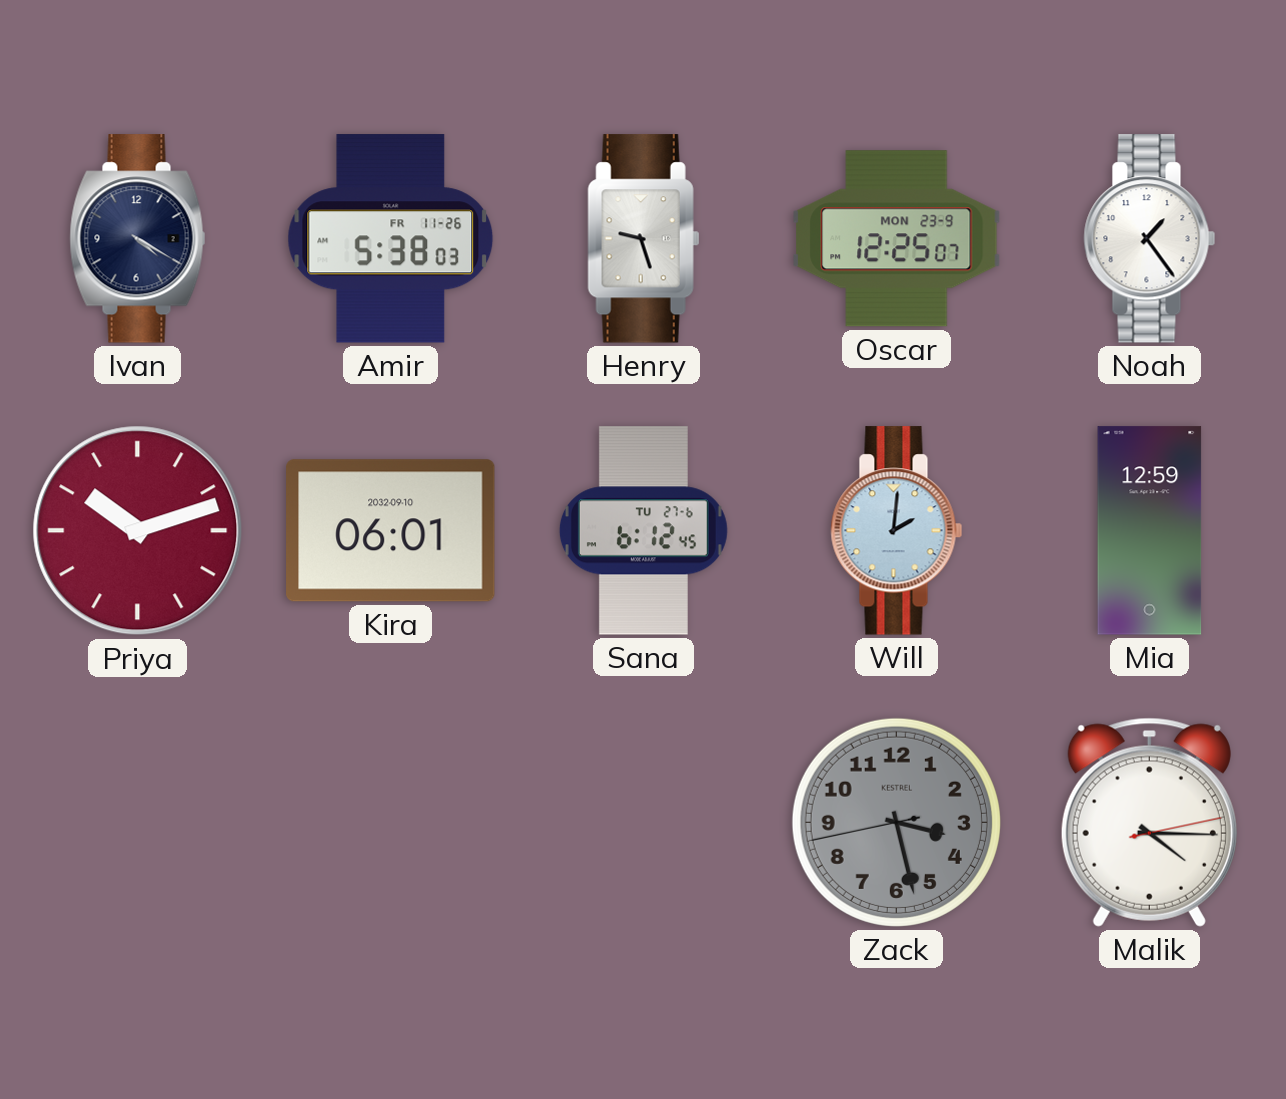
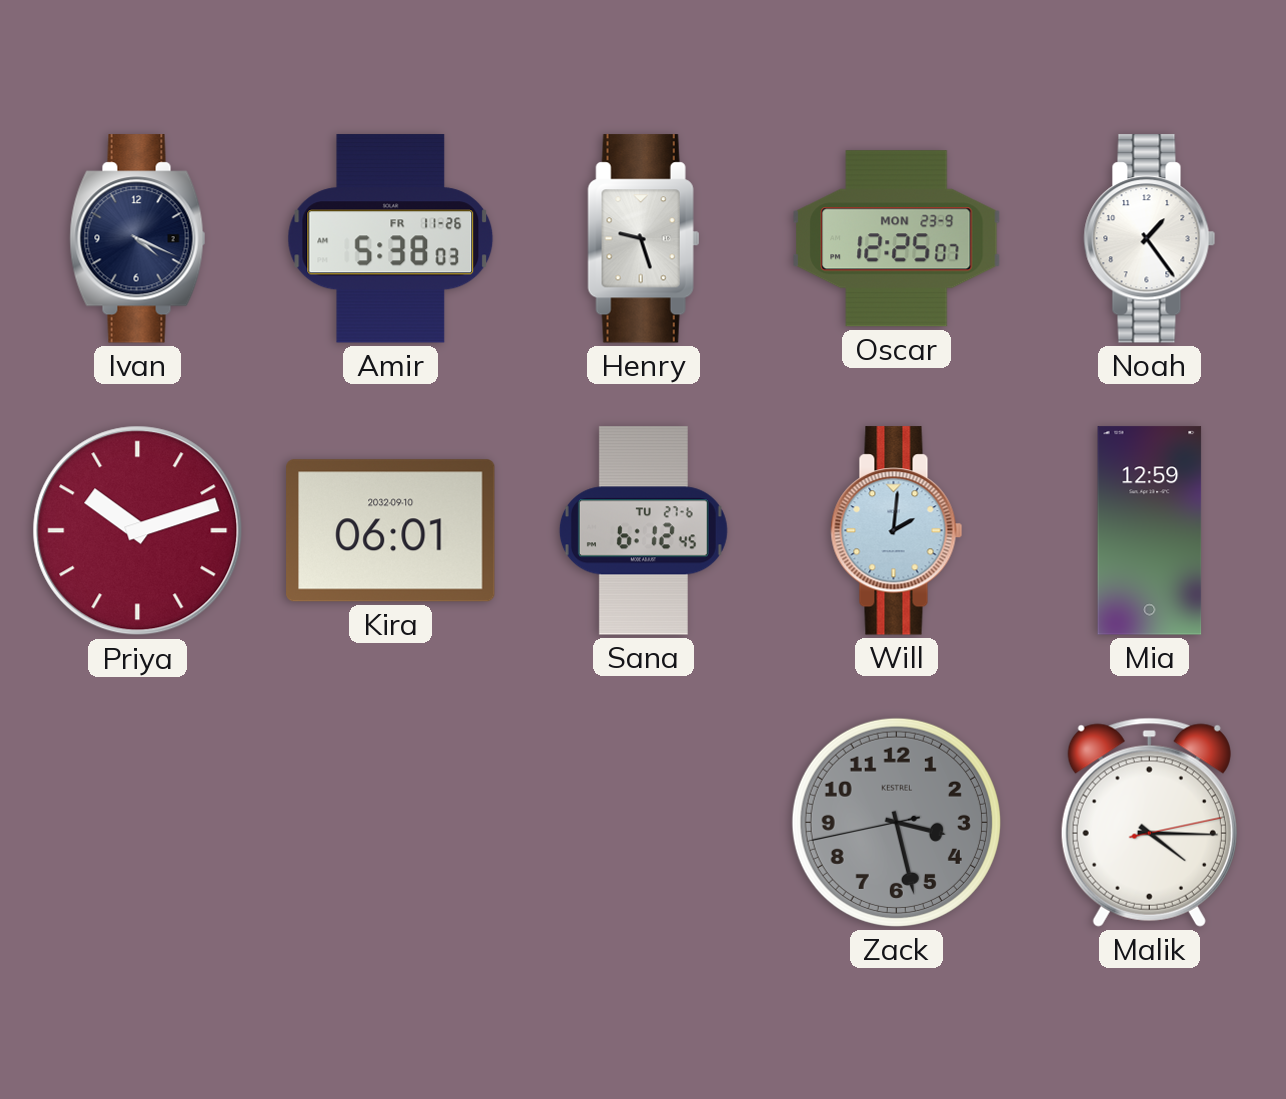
Ivan: 4:20 -> 4:19
